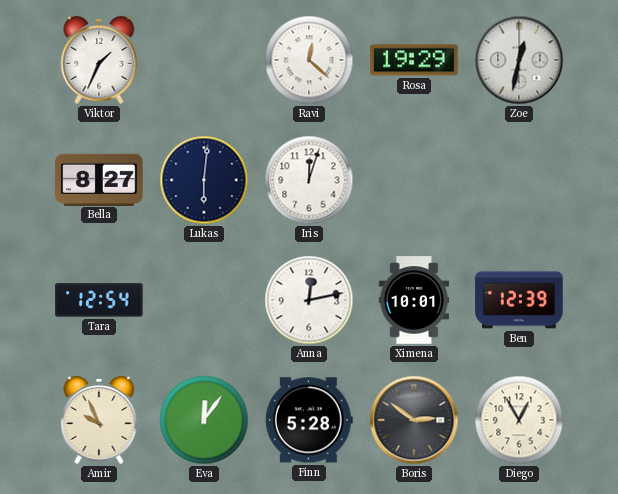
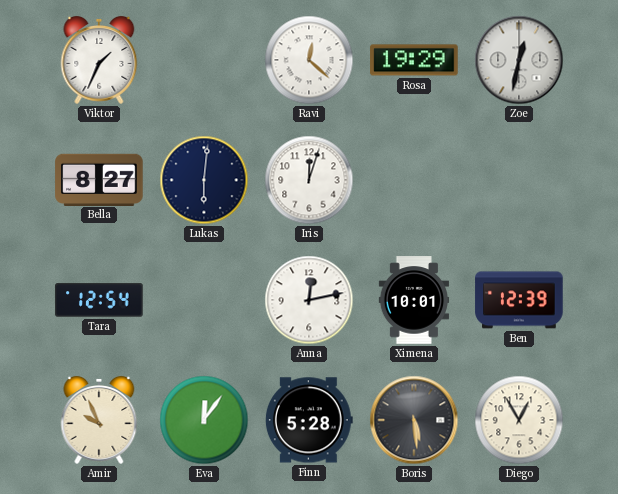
Boris: 2:51 -> 5:29
